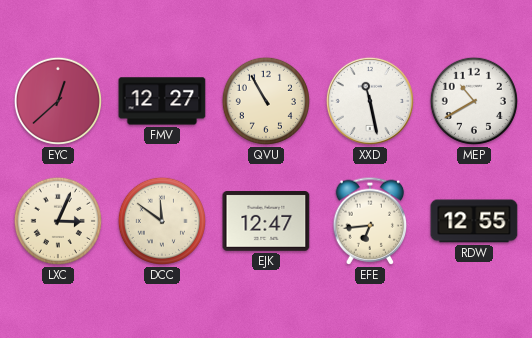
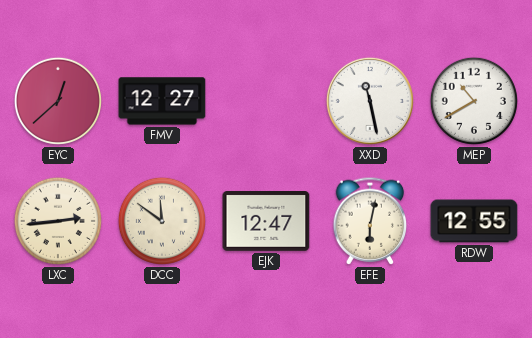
QVU: 10:55 -> none
LXC: 3:04 -> 2:44
EFE: 6:44 -> 6:02
